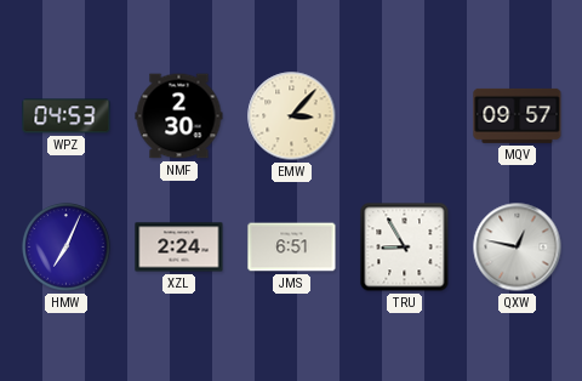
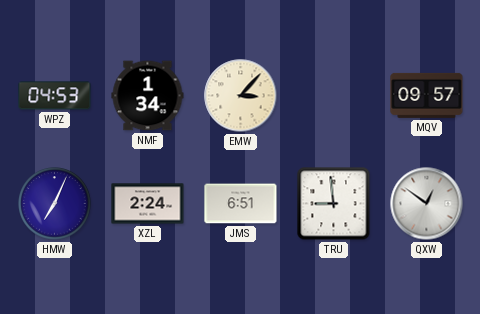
NMF: 2:30 -> 1:34
TRU: 8:55 -> 8:59
QXW: 12:47 -> 12:51
